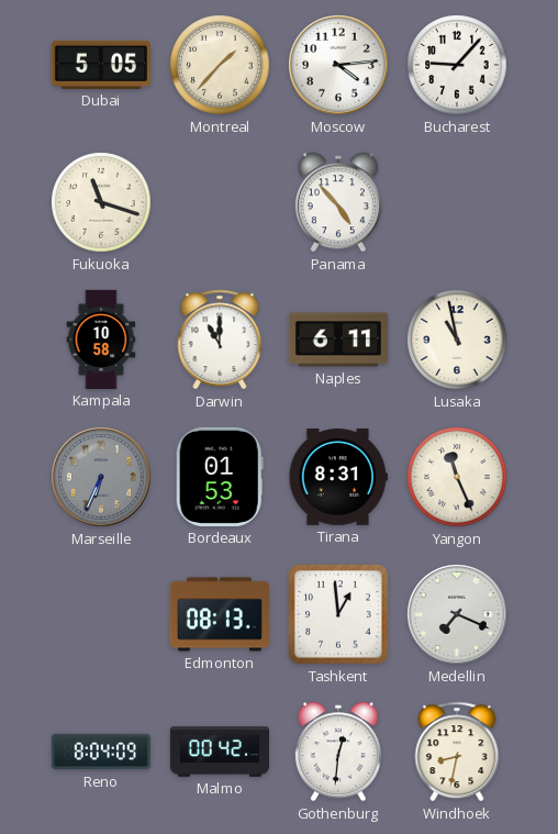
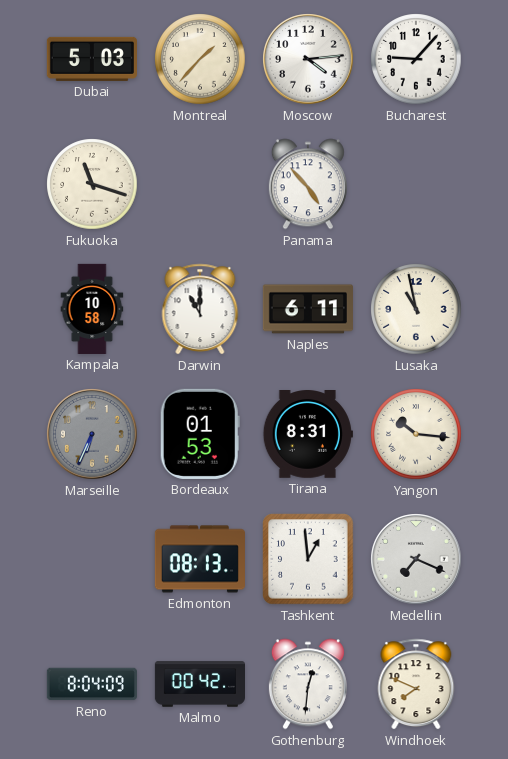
Dubai: 5:05 -> 5:03
Yangon: 11:26 -> 10:16
Windhoek: 8:32 -> 7:49
